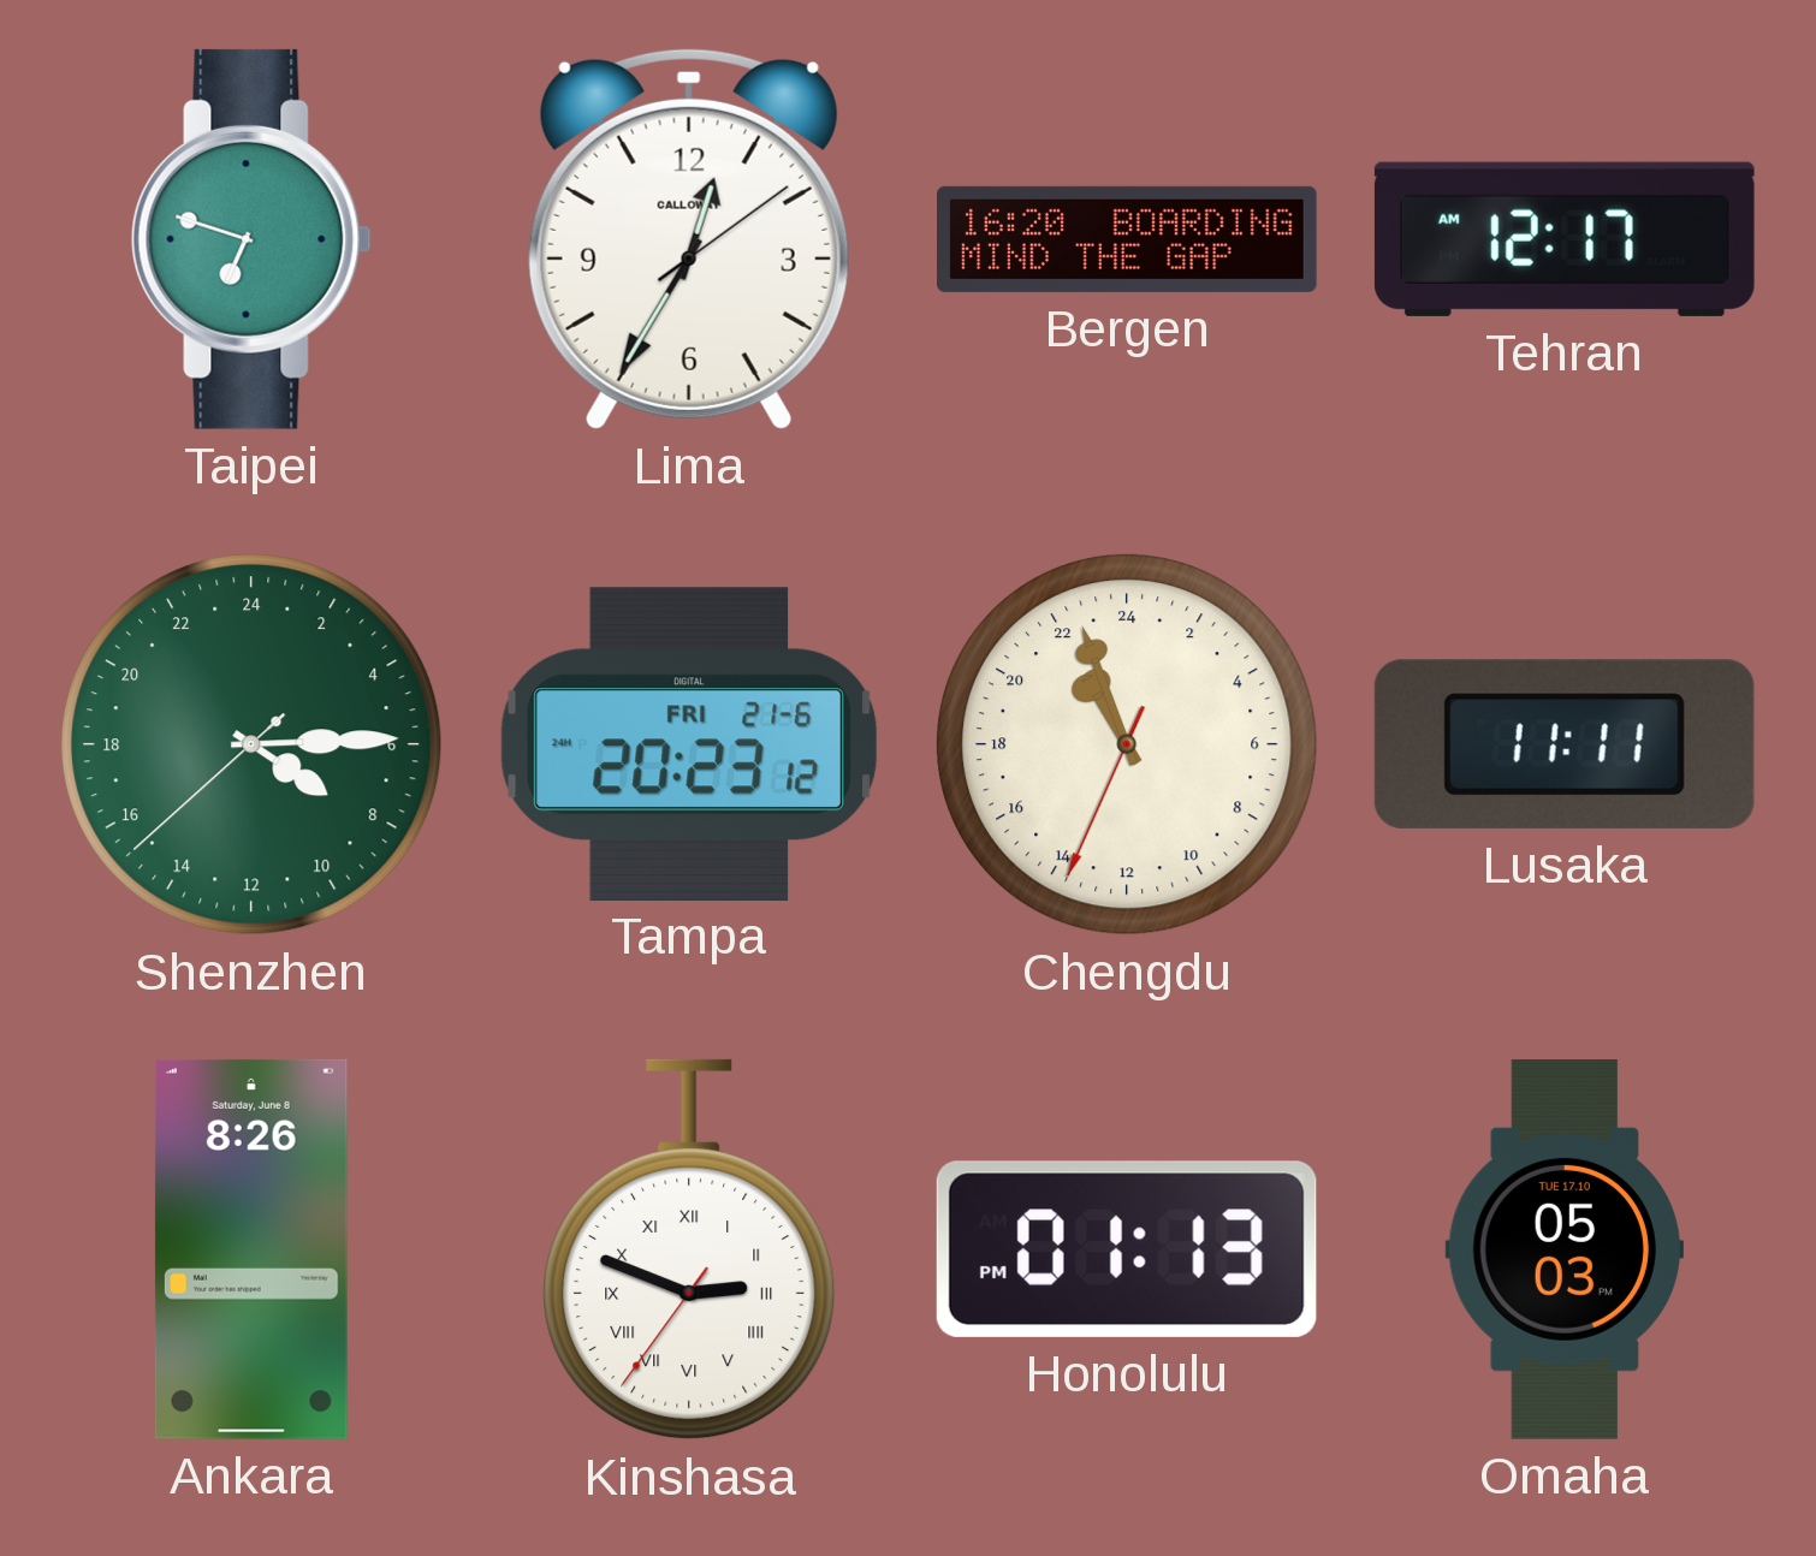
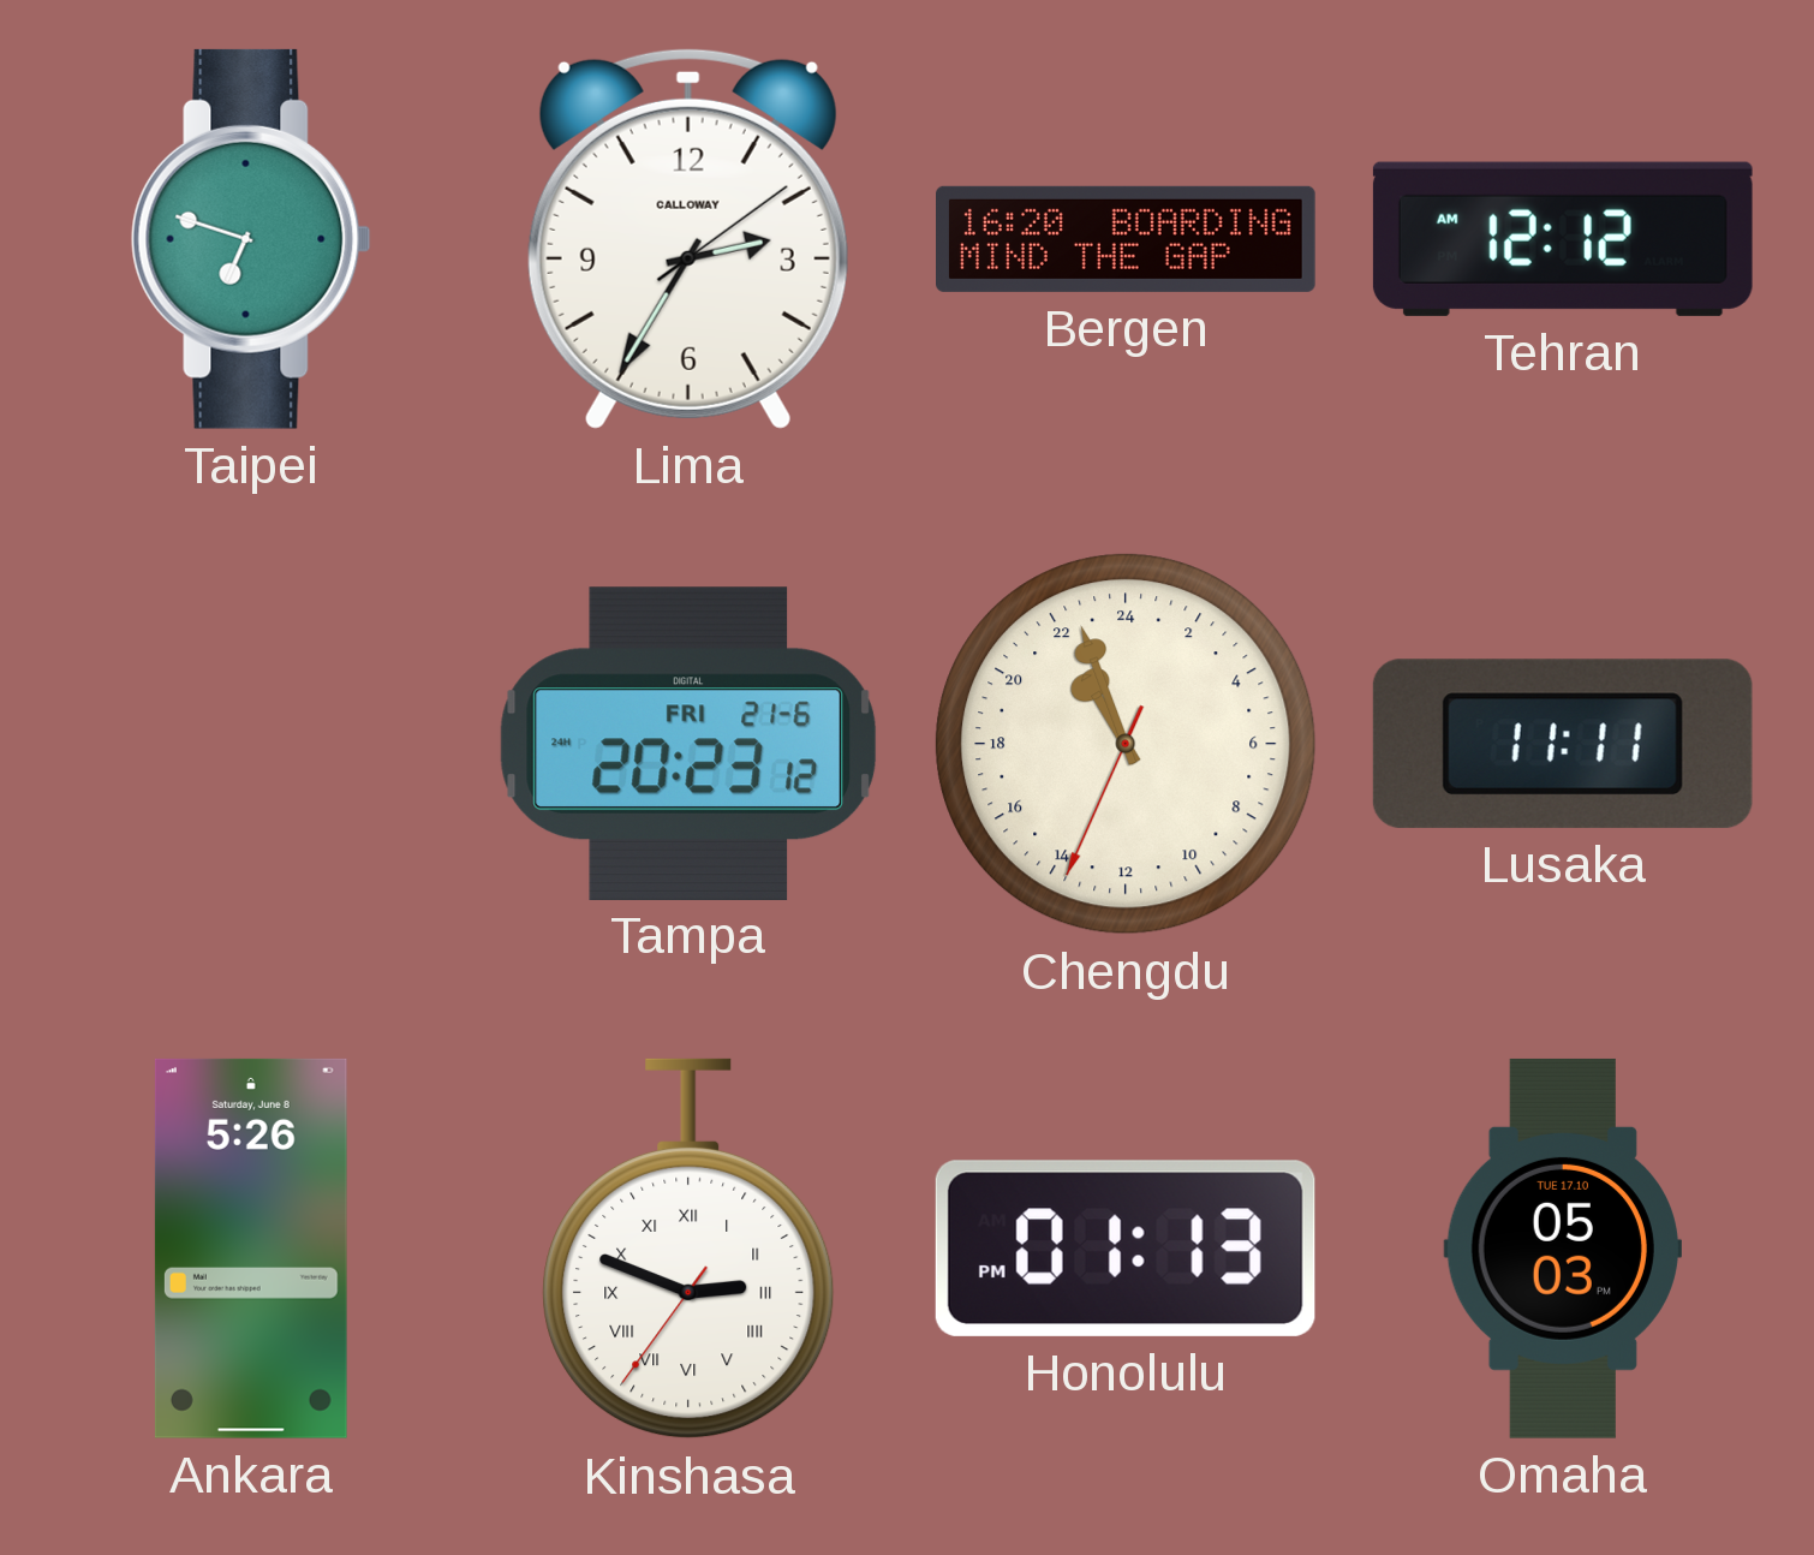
Lima: 12:35 -> 2:35
Tehran: 12:17 -> 12:12
Shenzhen: 8:14 -> none
Ankara: 8:26 -> 5:26
